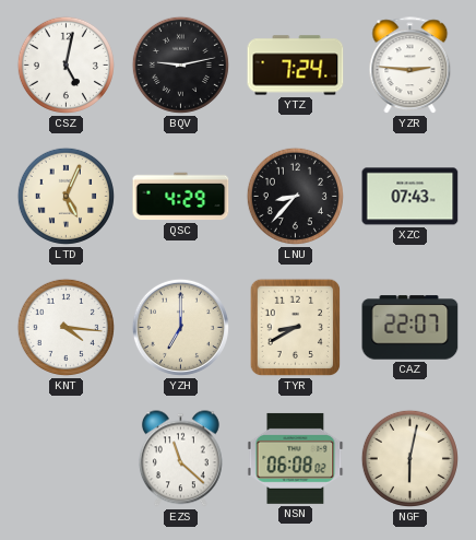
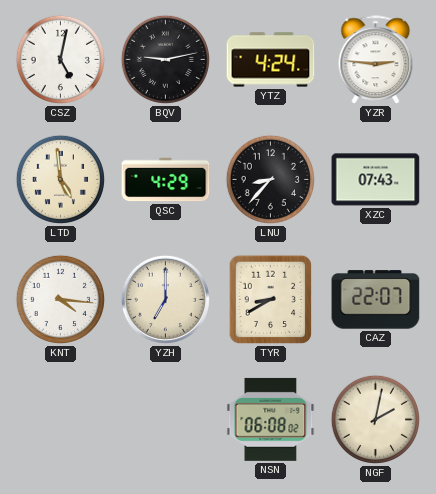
YTZ: 7:24 -> 4:24
LTD: 5:04 -> 4:59
EZS: 11:22 -> none
NGF: 6:02 -> 2:02
